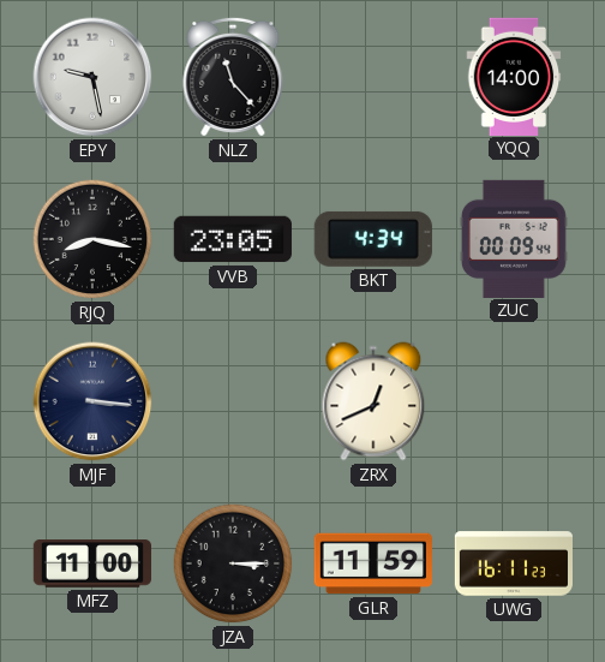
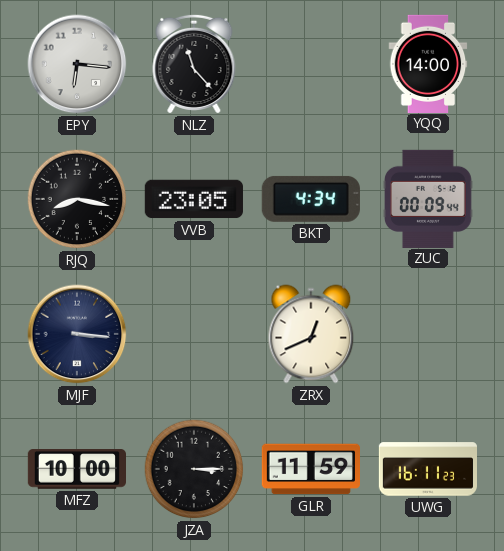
EPY: 9:28 -> 6:16
MFZ: 11:00 -> 10:00
